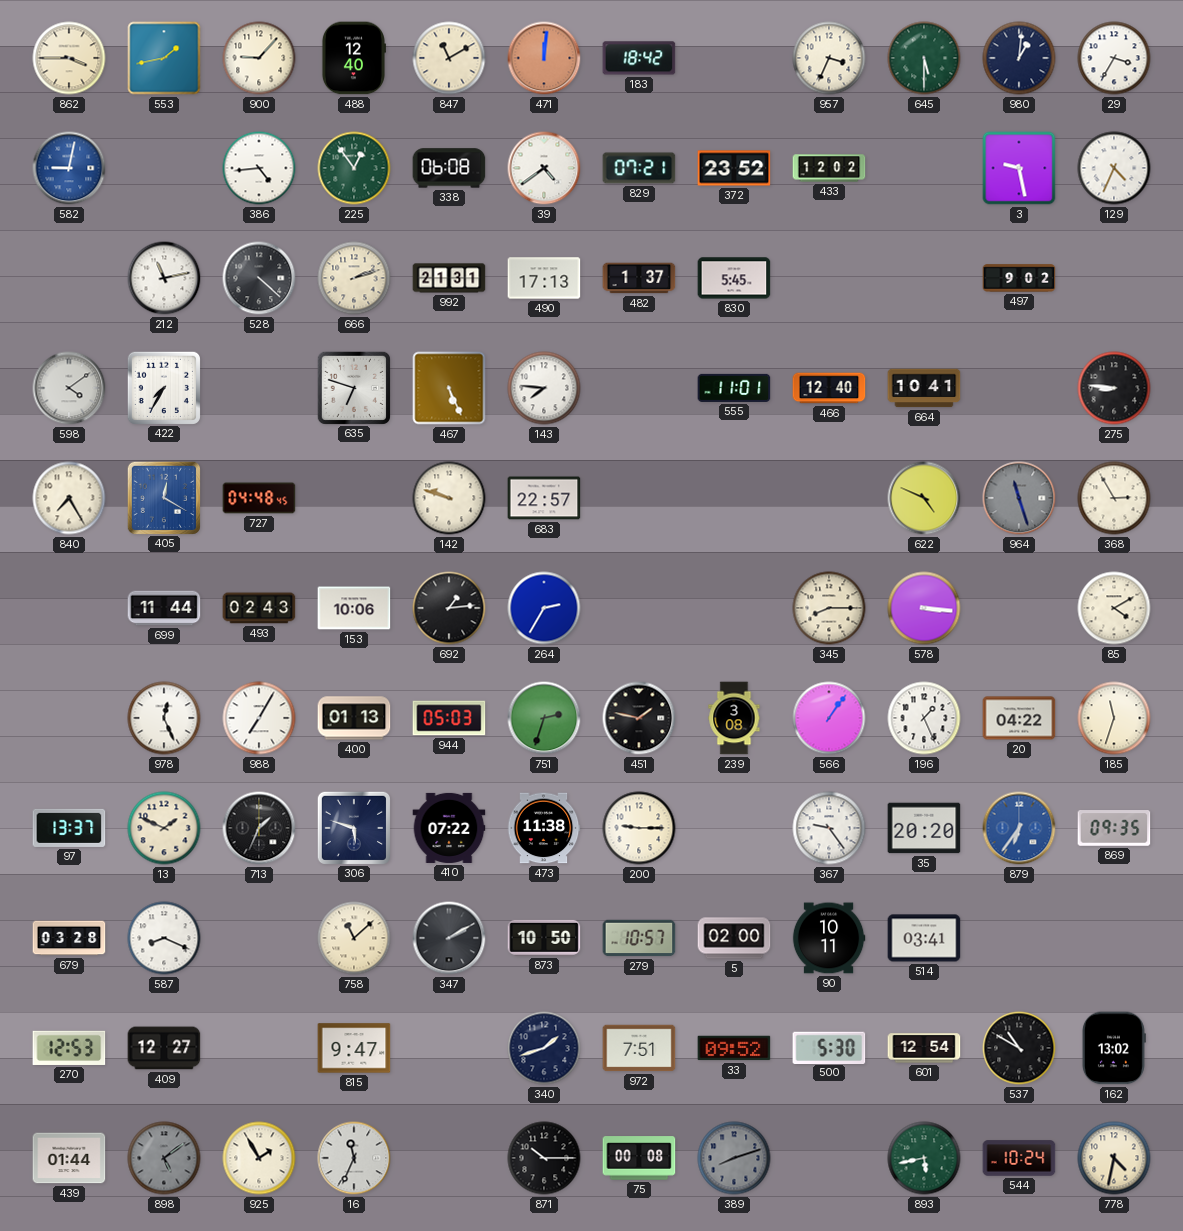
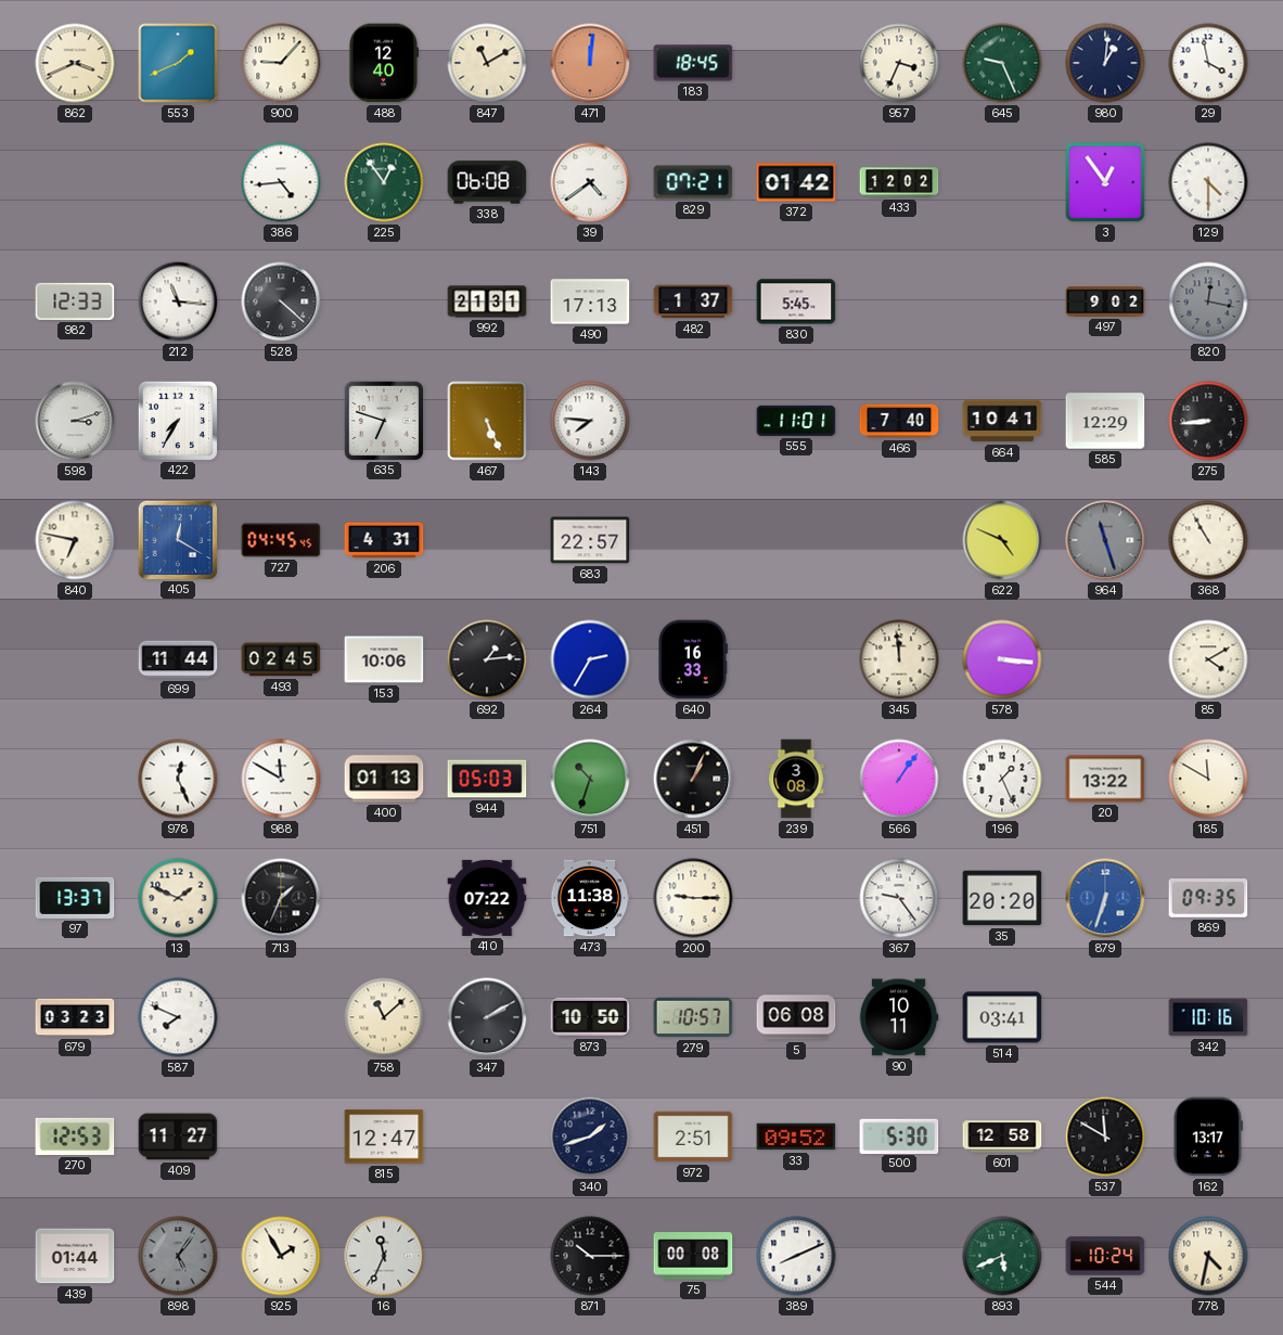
862: 3:45 -> 3:41
553: 1:43 -> 1:41
183: 18:42 -> 18:45
645: 5:30 -> 9:26
29: 3:35 -> 3:58
582: 9:02 -> none
372: 23:52 -> 01:42
3: 9:28 -> 12:54
129: 4:34 -> 4:30
982: none -> 12:33
212: 11:13 -> 11:16
666: 2:12 -> none
820: none -> 12:17
598: 4:09 -> 3:12
466: 12:40 -> 7:40
585: none -> 12:29
275: 8:46 -> 8:44
840: 7:25 -> 6:47
727: 04:48 -> 04:45
206: none -> 4:31
142: 9:48 -> none
368: 2:55 -> 10:55
493: 02:43 -> 02:45
640: none -> 16:33
345: 8:15 -> 11:59
988: 7:05 -> 11:50
751: 2:33 -> 10:33
451: 1:47 -> 1:04
20: 04:22 -> 13:22
185: 11:33 -> 11:50
306: 5:48 -> none
879: 6:36 -> 6:33
679: 03:28 -> 03:23
587: 8:19 -> 7:49
5: 02:00 -> 06:08
342: none -> 10:16
409: 12:27 -> 11:27
815: 9:47 -> 12:47
972: 7:51 -> 2:51
601: 12:54 -> 12:58
537: 10:50 -> 11:50
162: 13:02 -> 13:17
898: 5:09 -> 5:06
389: 8:12 -> 8:11
389 dial: grey -> white
893: 5:43 -> 5:41
